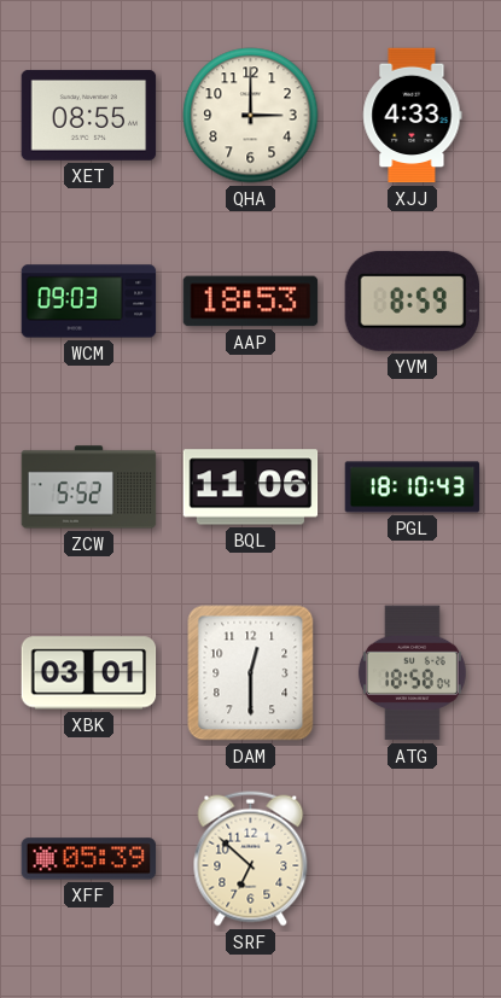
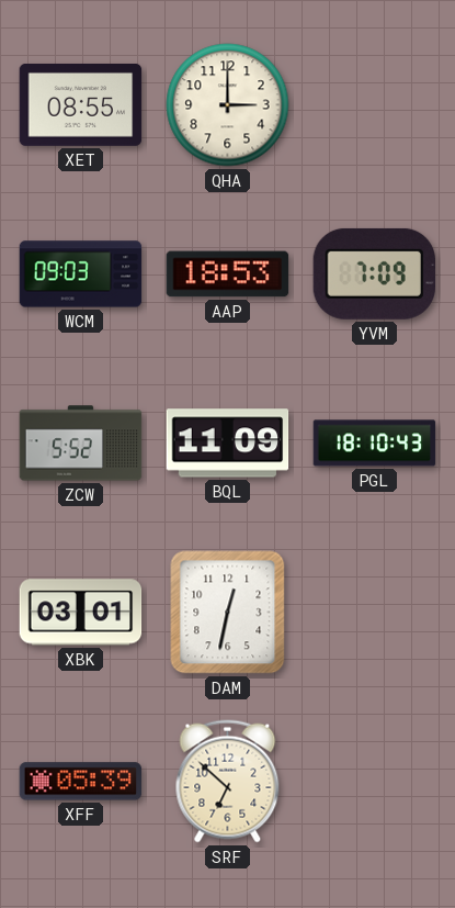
XJJ: 4:33 -> none
YVM: 8:59 -> 7:09
BQL: 11:06 -> 11:09
DAM: 12:30 -> 12:32
ATG: 18:58 -> none
